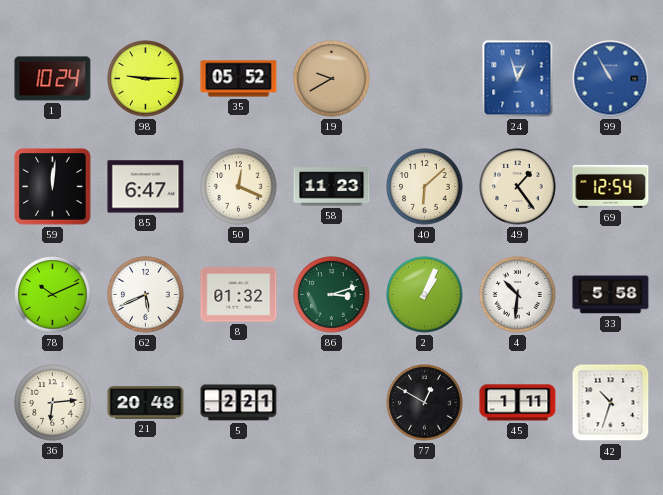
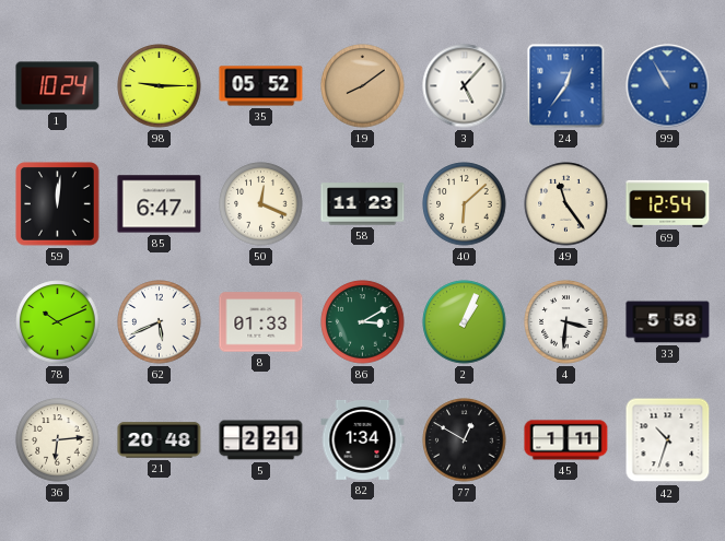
19: 9:40 -> 8:09
3: none -> 5:07
24: 12:57 -> 12:36
49: 1:24 -> 11:24
8: 01:32 -> 01:33
86: 3:12 -> 3:10
4: 10:31 -> 3:31
82: none -> 1:34
